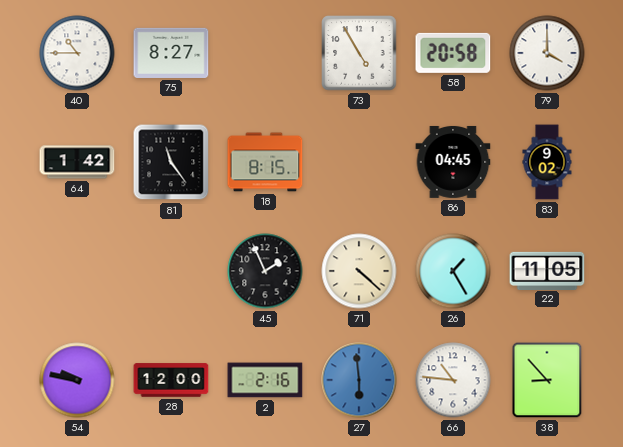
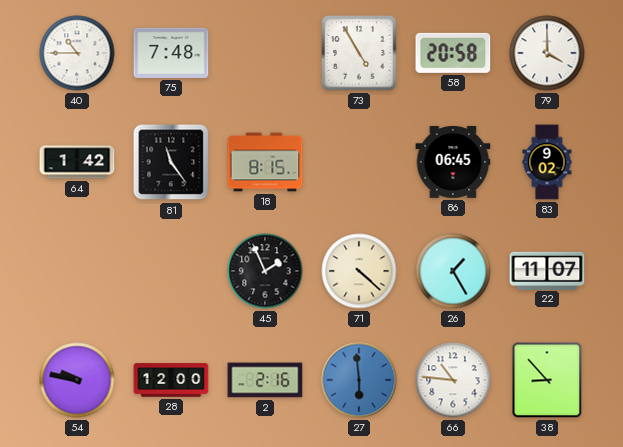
75: 8:27 -> 7:48
86: 04:45 -> 06:45
22: 11:05 -> 11:07
